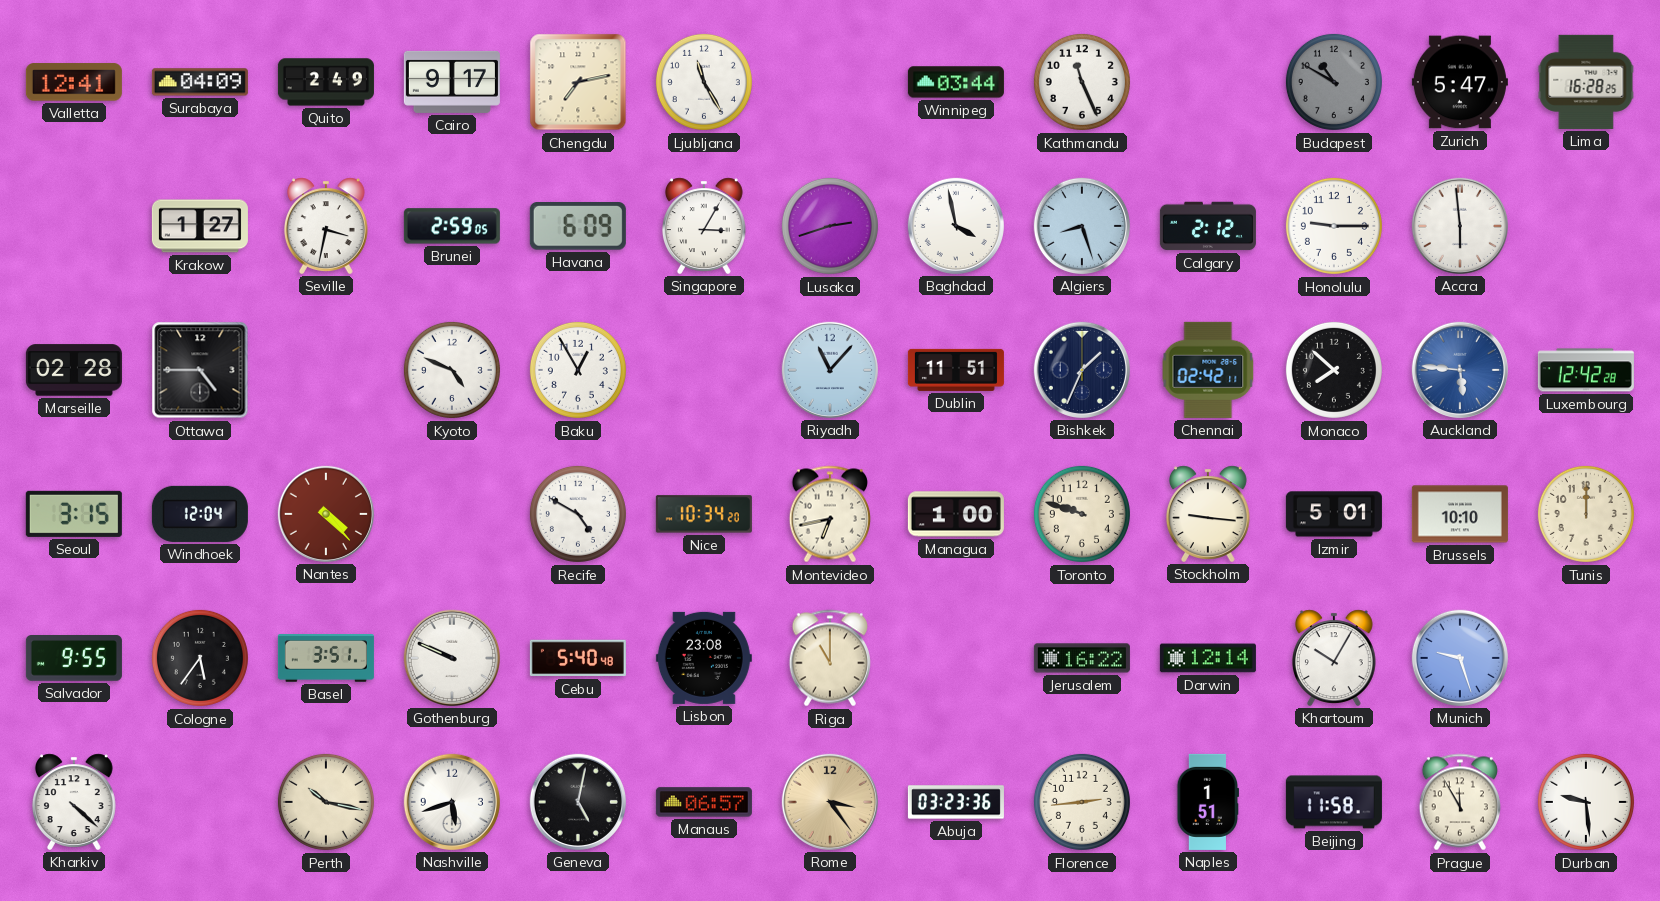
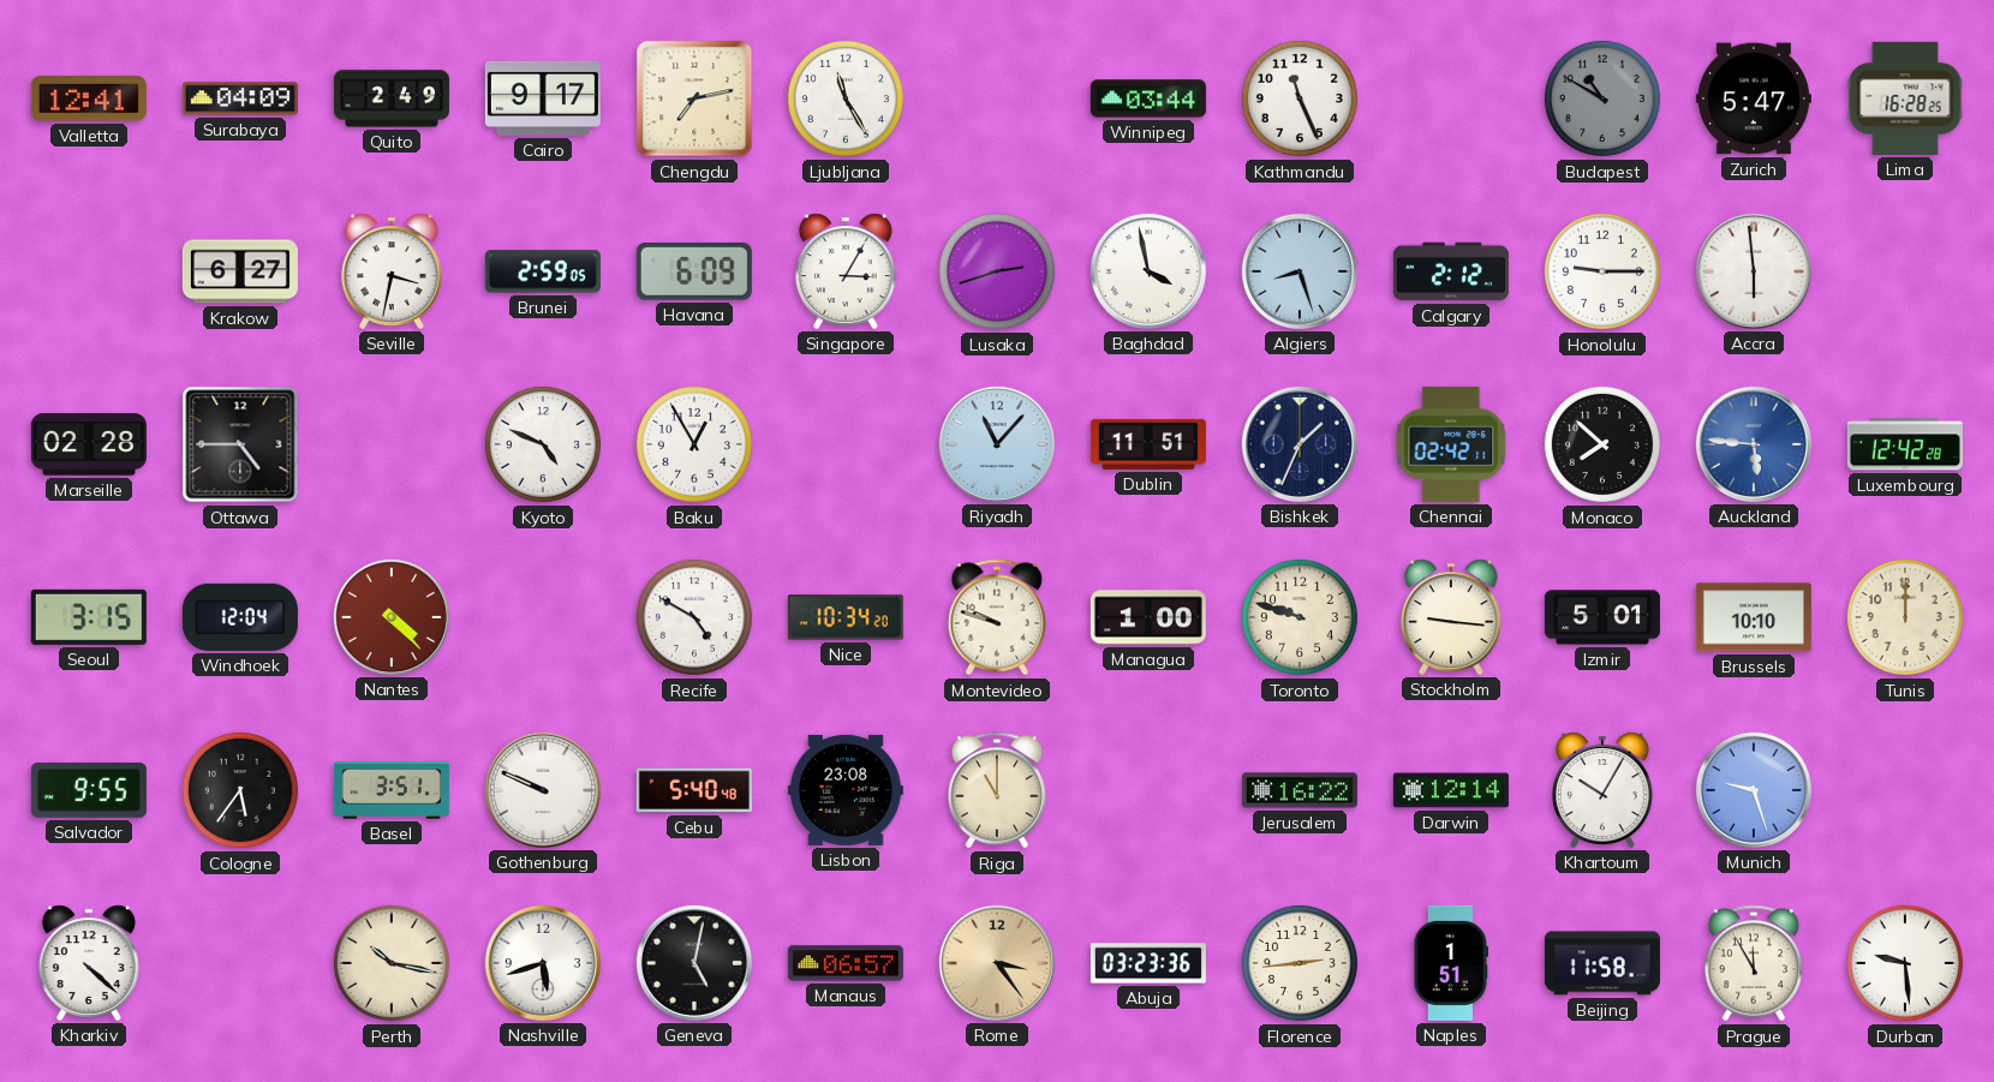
Krakow: 1:27 -> 6:27
Montevideo: 6:43 -> 9:48
